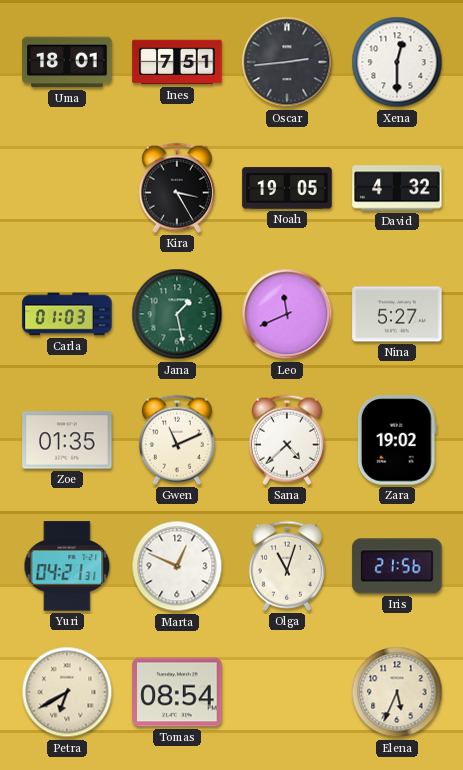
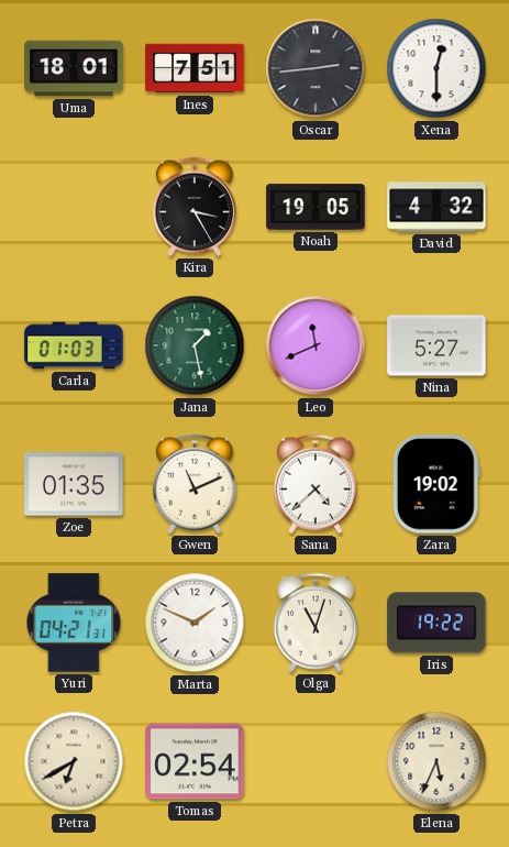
Marta: 12:49 -> 1:49
Iris: 21:56 -> 19:22
Tomas: 08:54 -> 02:54
